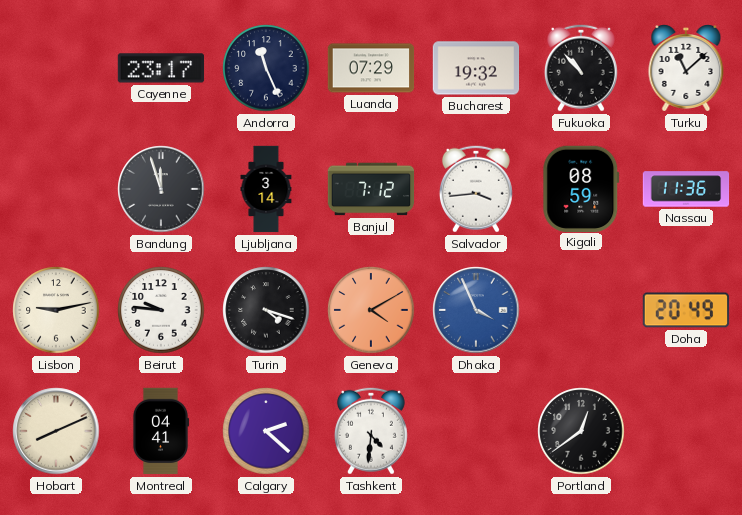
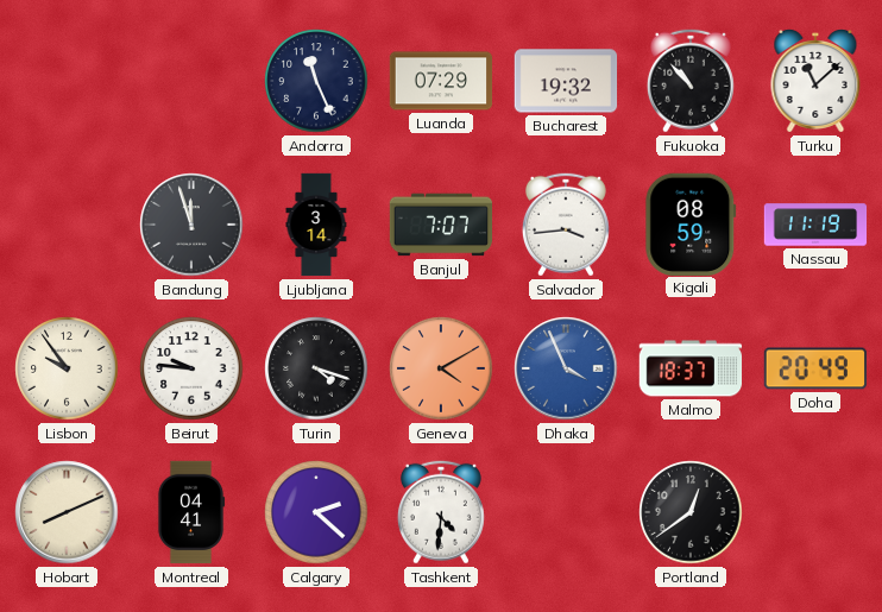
Cayenne: 23:17 -> none
Banjul: 7:12 -> 7:07
Nassau: 11:36 -> 11:19
Lisbon: 9:13 -> 9:54
Malmo: none -> 18:37
